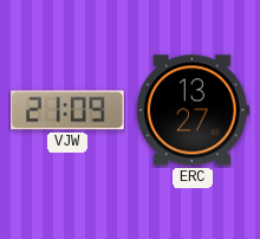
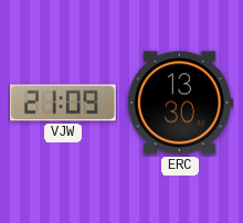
ERC: 13:27 -> 13:30
